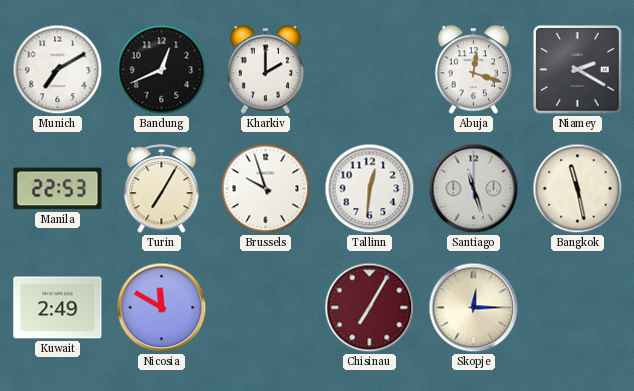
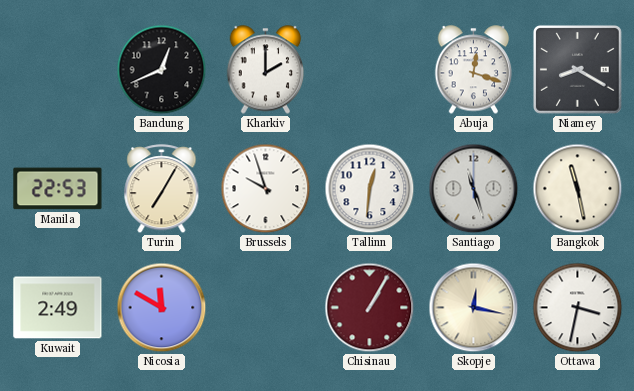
Munich: 7:10 -> none
Niamey: 2:20 -> 8:20
Chisinau: 7:05 -> 1:05
Skopje: 12:15 -> 12:17
Ottawa: none -> 3:32
